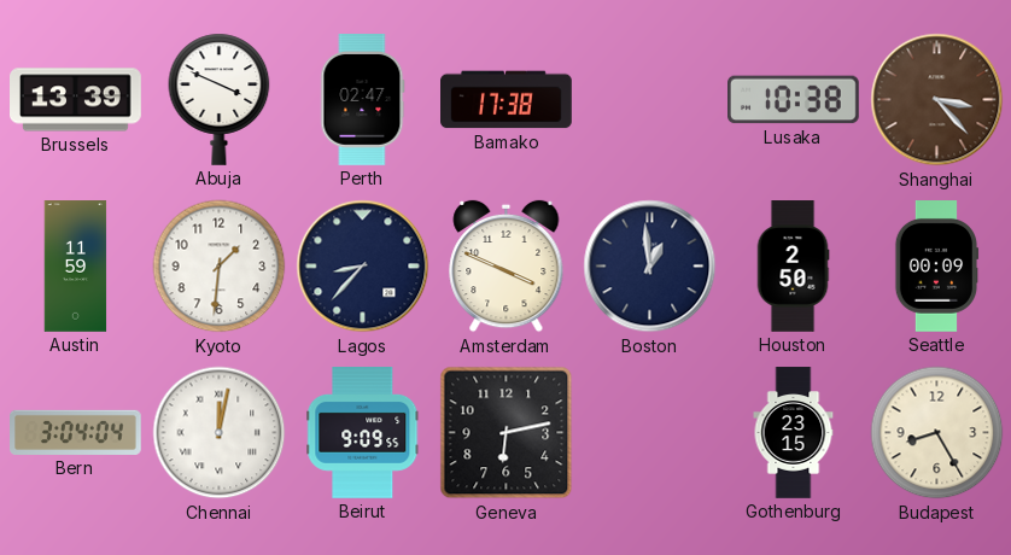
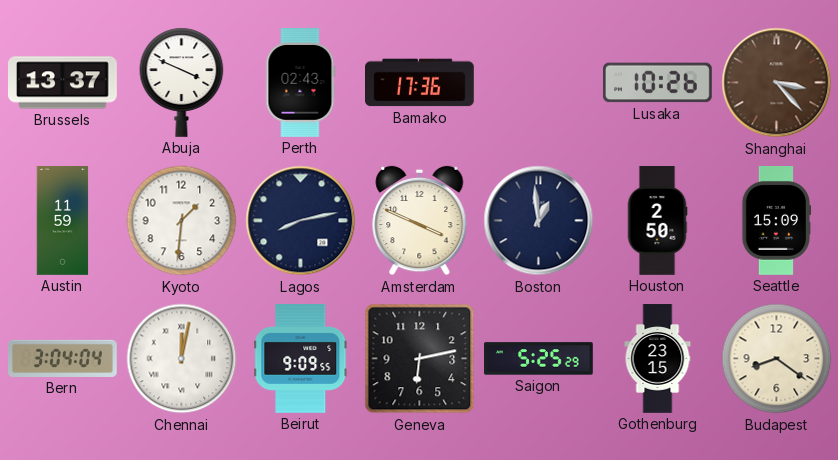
Brussels: 13:39 -> 13:37
Perth: 02:47 -> 02:43
Bamako: 17:38 -> 17:36
Lusaka: 10:38 -> 10:26
Lagos: 8:37 -> 8:13
Seattle: 00:09 -> 15:09
Saigon: none -> 5:25
Budapest: 8:25 -> 8:21
